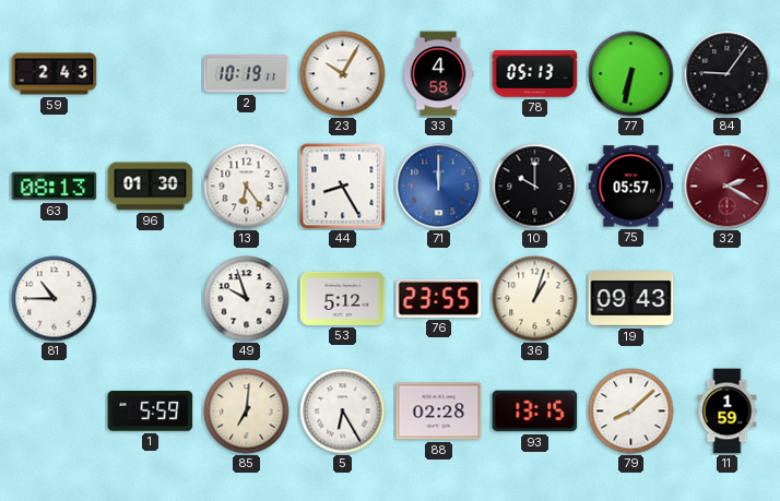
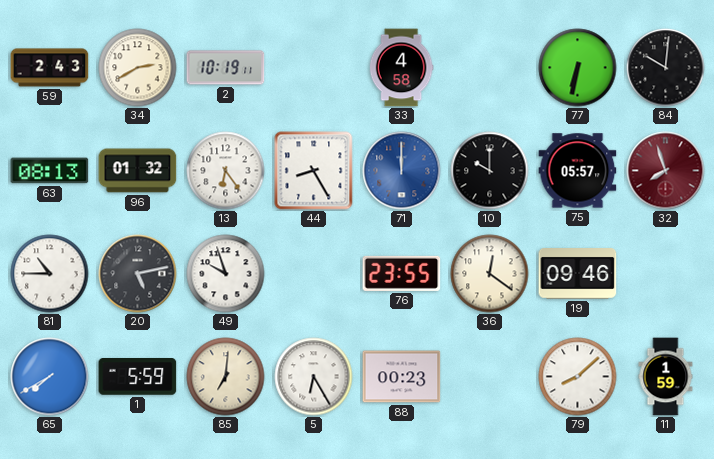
34: none -> 2:40
23: 10:05 -> none
78: 05:13 -> none
84: 9:06 -> 10:01
96: 01:30 -> 01:32
32: 2:20 -> 7:57
20: none -> 5:13
53: 5:12 -> none
36: 1:03 -> 12:21
19: 09:43 -> 09:46
65: none -> 7:40
88: 02:28 -> 00:23
93: 13:15 -> none
